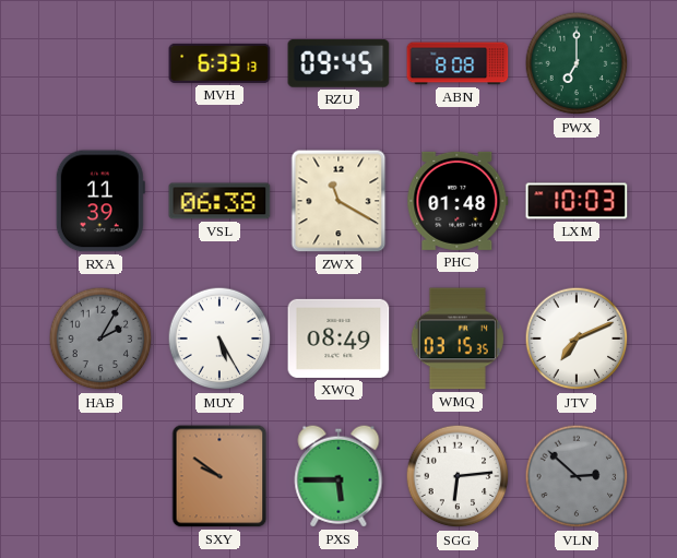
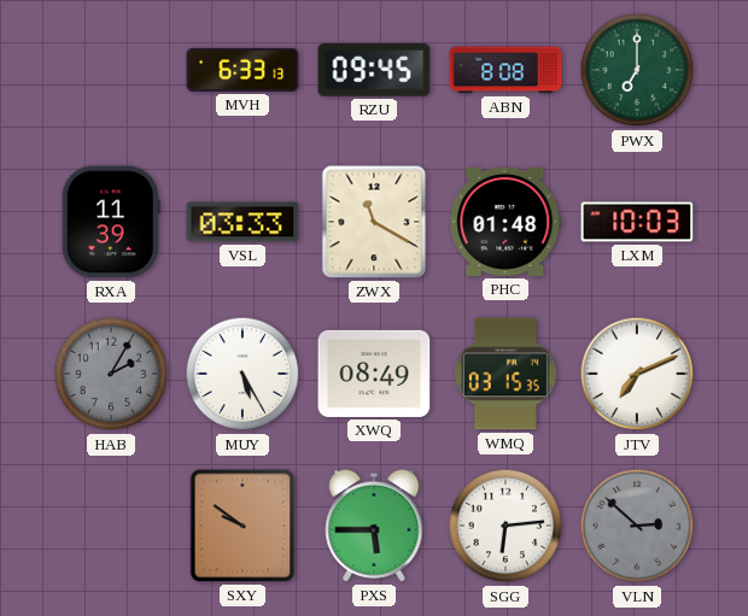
VSL: 06:38 -> 03:33
